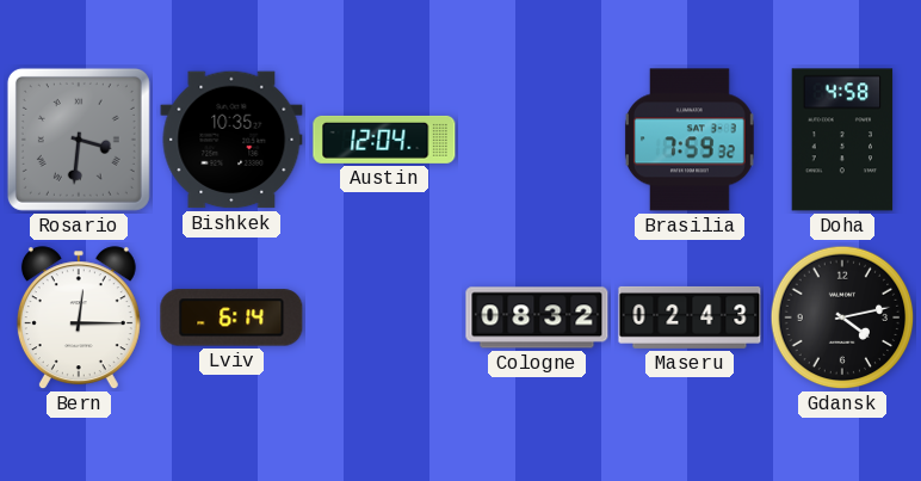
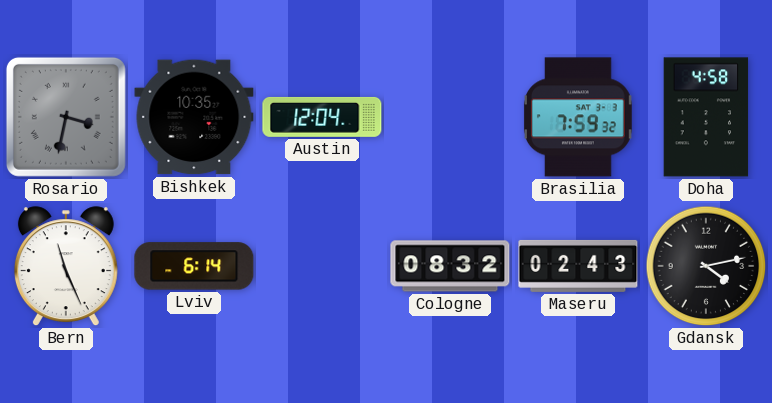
Rosario: 3:31 -> 3:32
Bern: 12:15 -> 11:26
